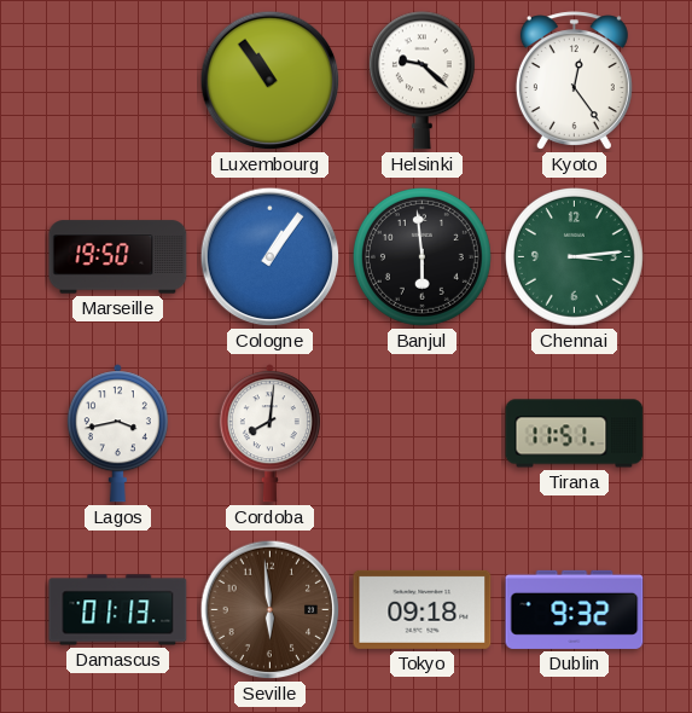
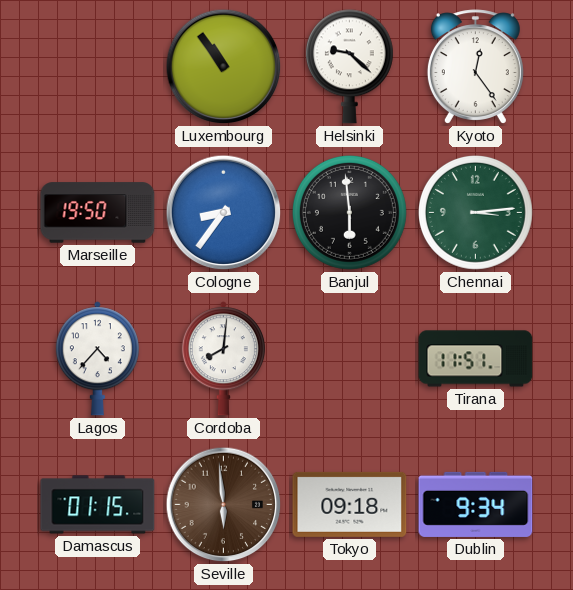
Cologne: 1:06 -> 8:36
Lagos: 3:43 -> 4:37
Damascus: 01:13 -> 01:15
Dublin: 9:32 -> 9:34
